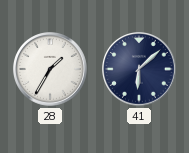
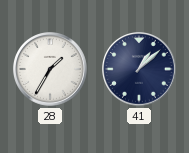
41: 6:08 -> 1:08
